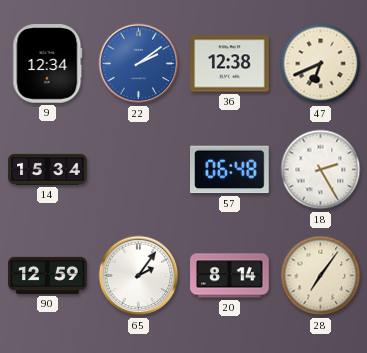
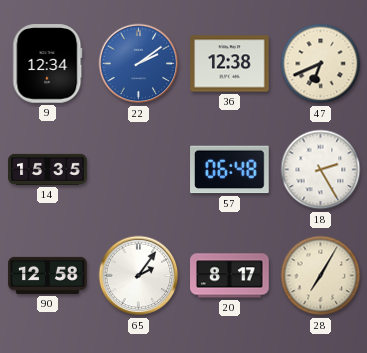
14: 15:34 -> 15:35
90: 12:59 -> 12:58
20: 8:14 -> 8:17
28: 7:06 -> 7:05
